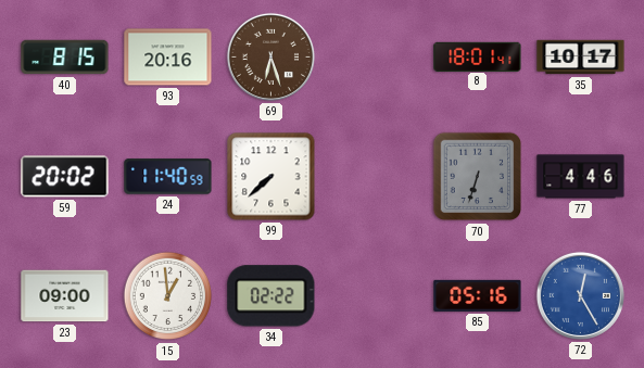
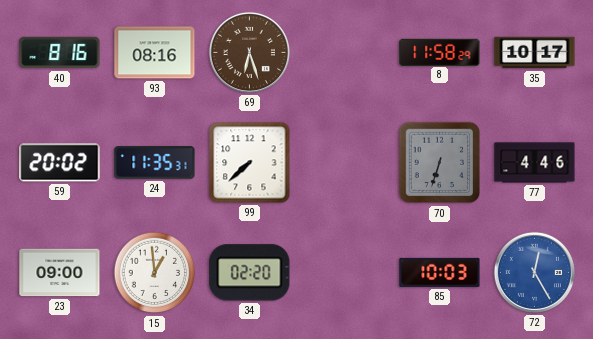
40: 8:15 -> 8:16
93: 20:16 -> 08:16
8: 18:01 -> 11:58
24: 11:40 -> 11:35
34: 02:22 -> 02:20
85: 05:16 -> 10:03
